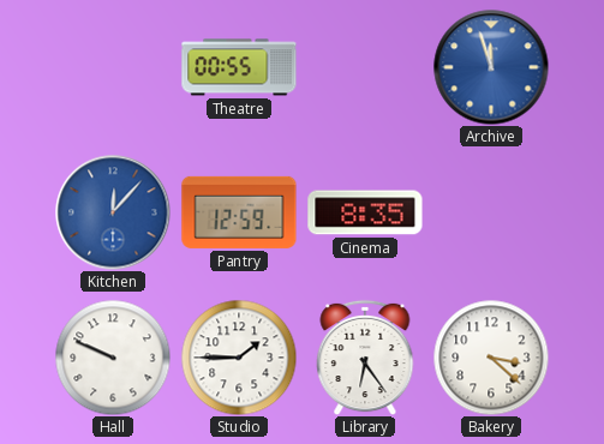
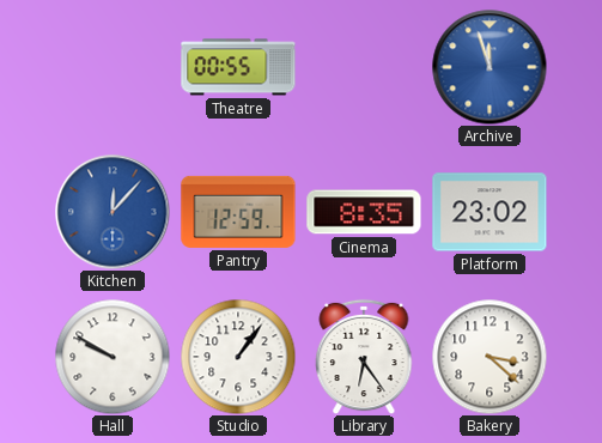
Platform: none -> 23:02
Hall: 9:49 -> 9:50
Studio: 1:45 -> 1:06
